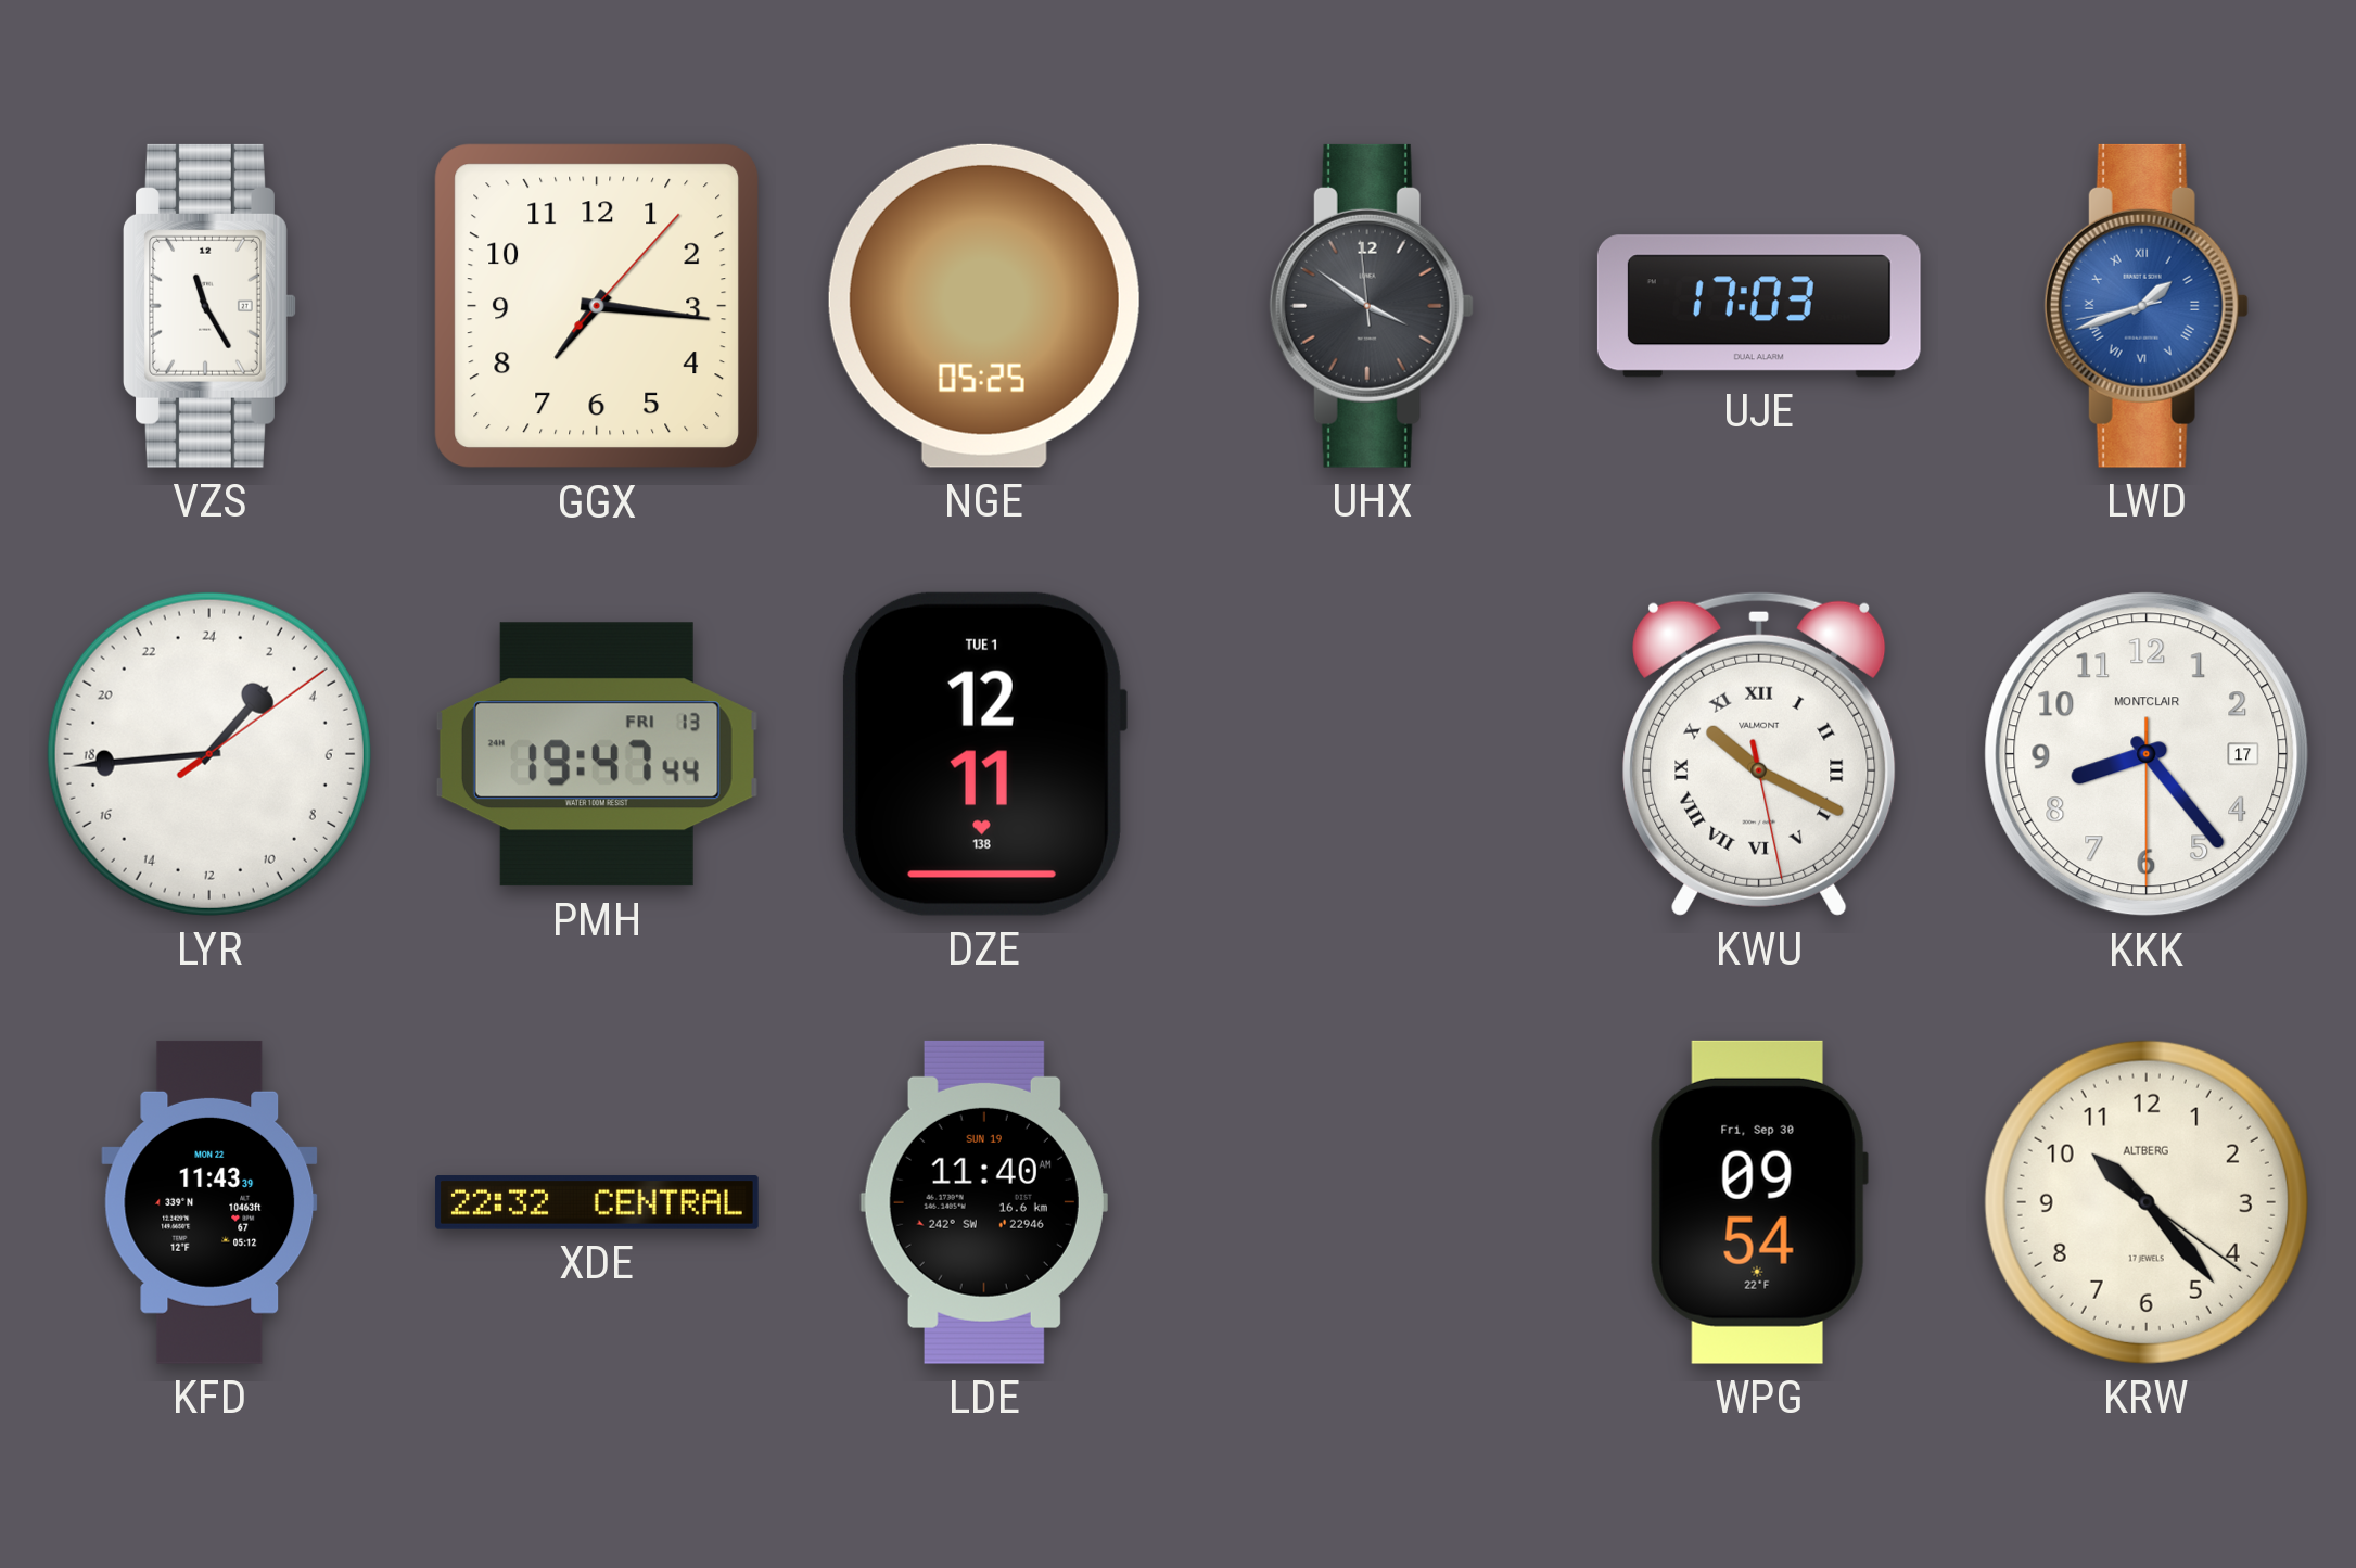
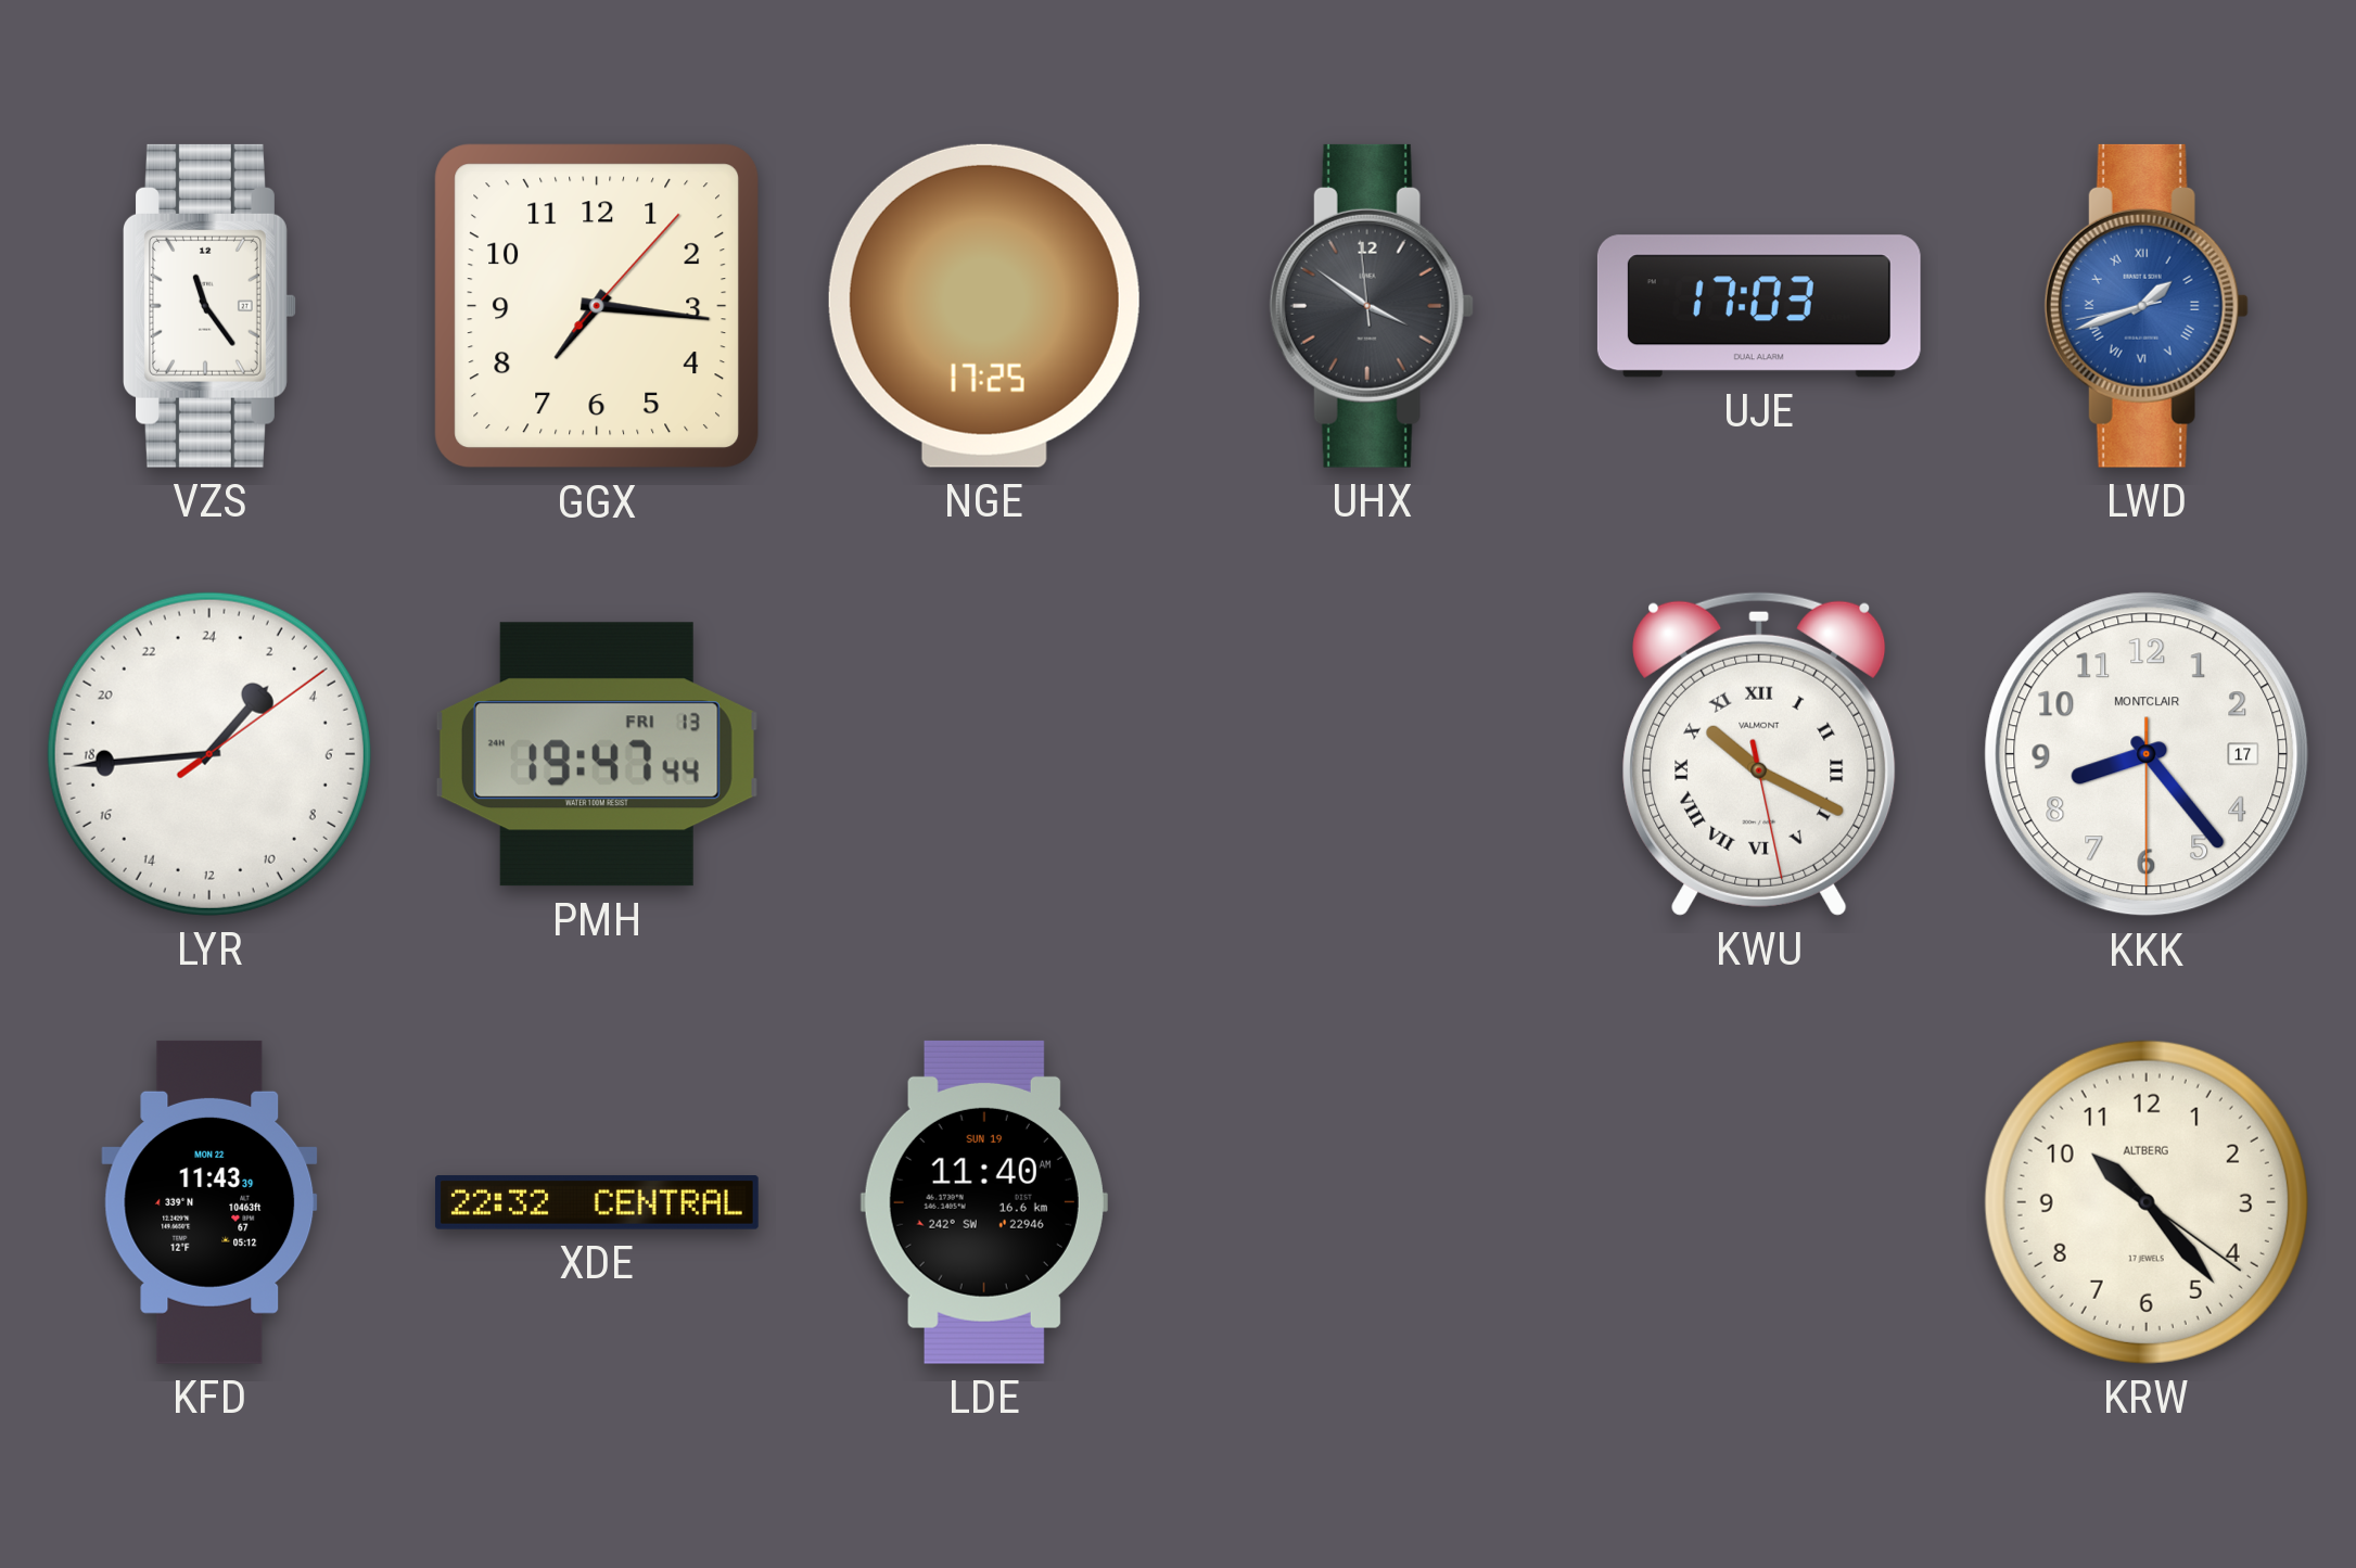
VZS: 11:25 -> 11:24
NGE: 05:25 -> 17:25
DZE: 12:11 -> none
WPG: 09:54 -> none
